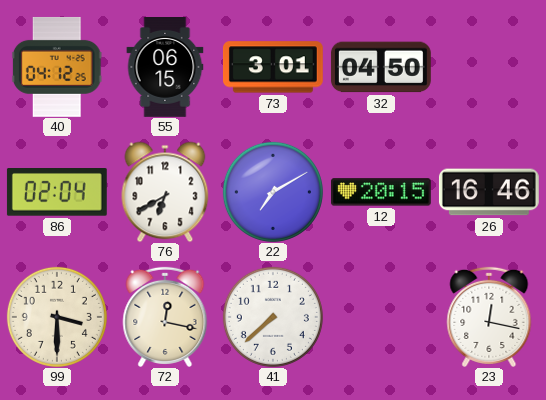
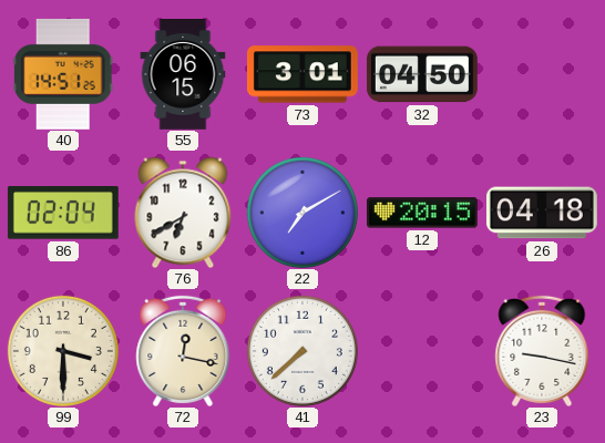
40: 04:12 -> 14:51
26: 16:46 -> 04:18
23: 12:17 -> 9:17
